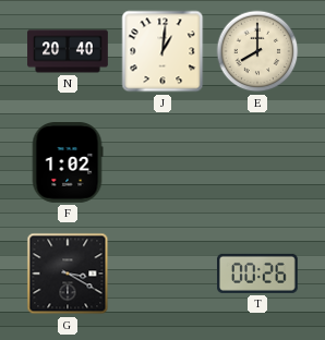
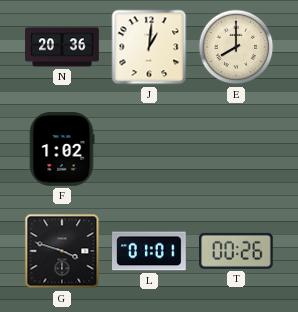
N: 20:40 -> 20:36
G: 3:20 -> 3:48
L: none -> 01:01
